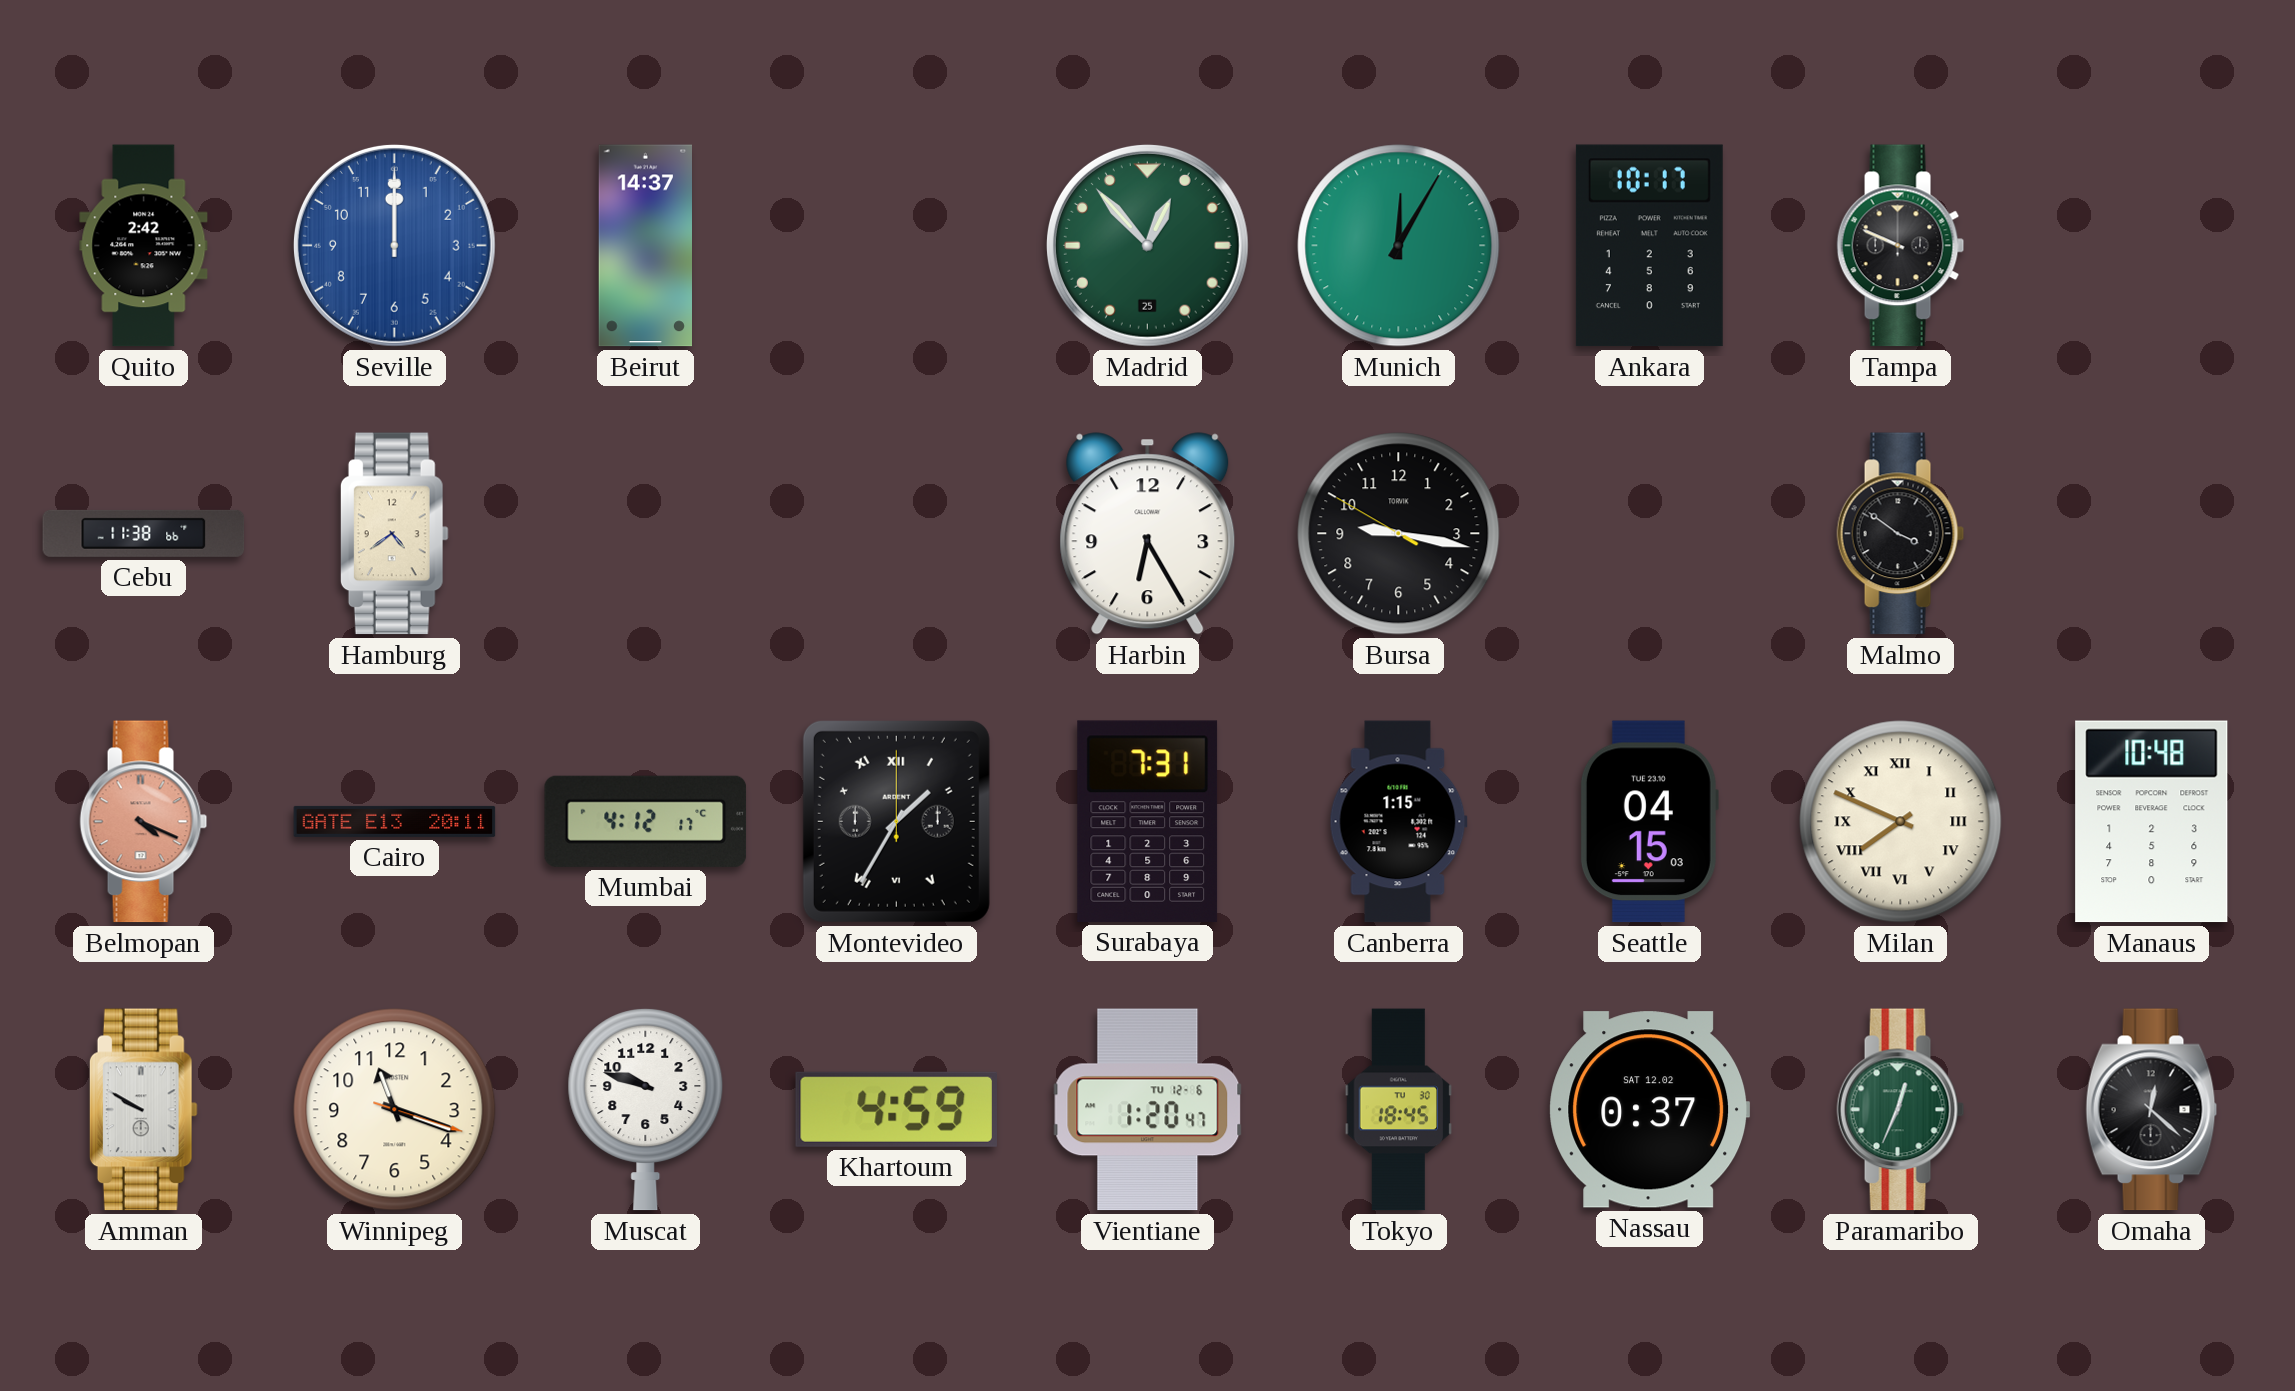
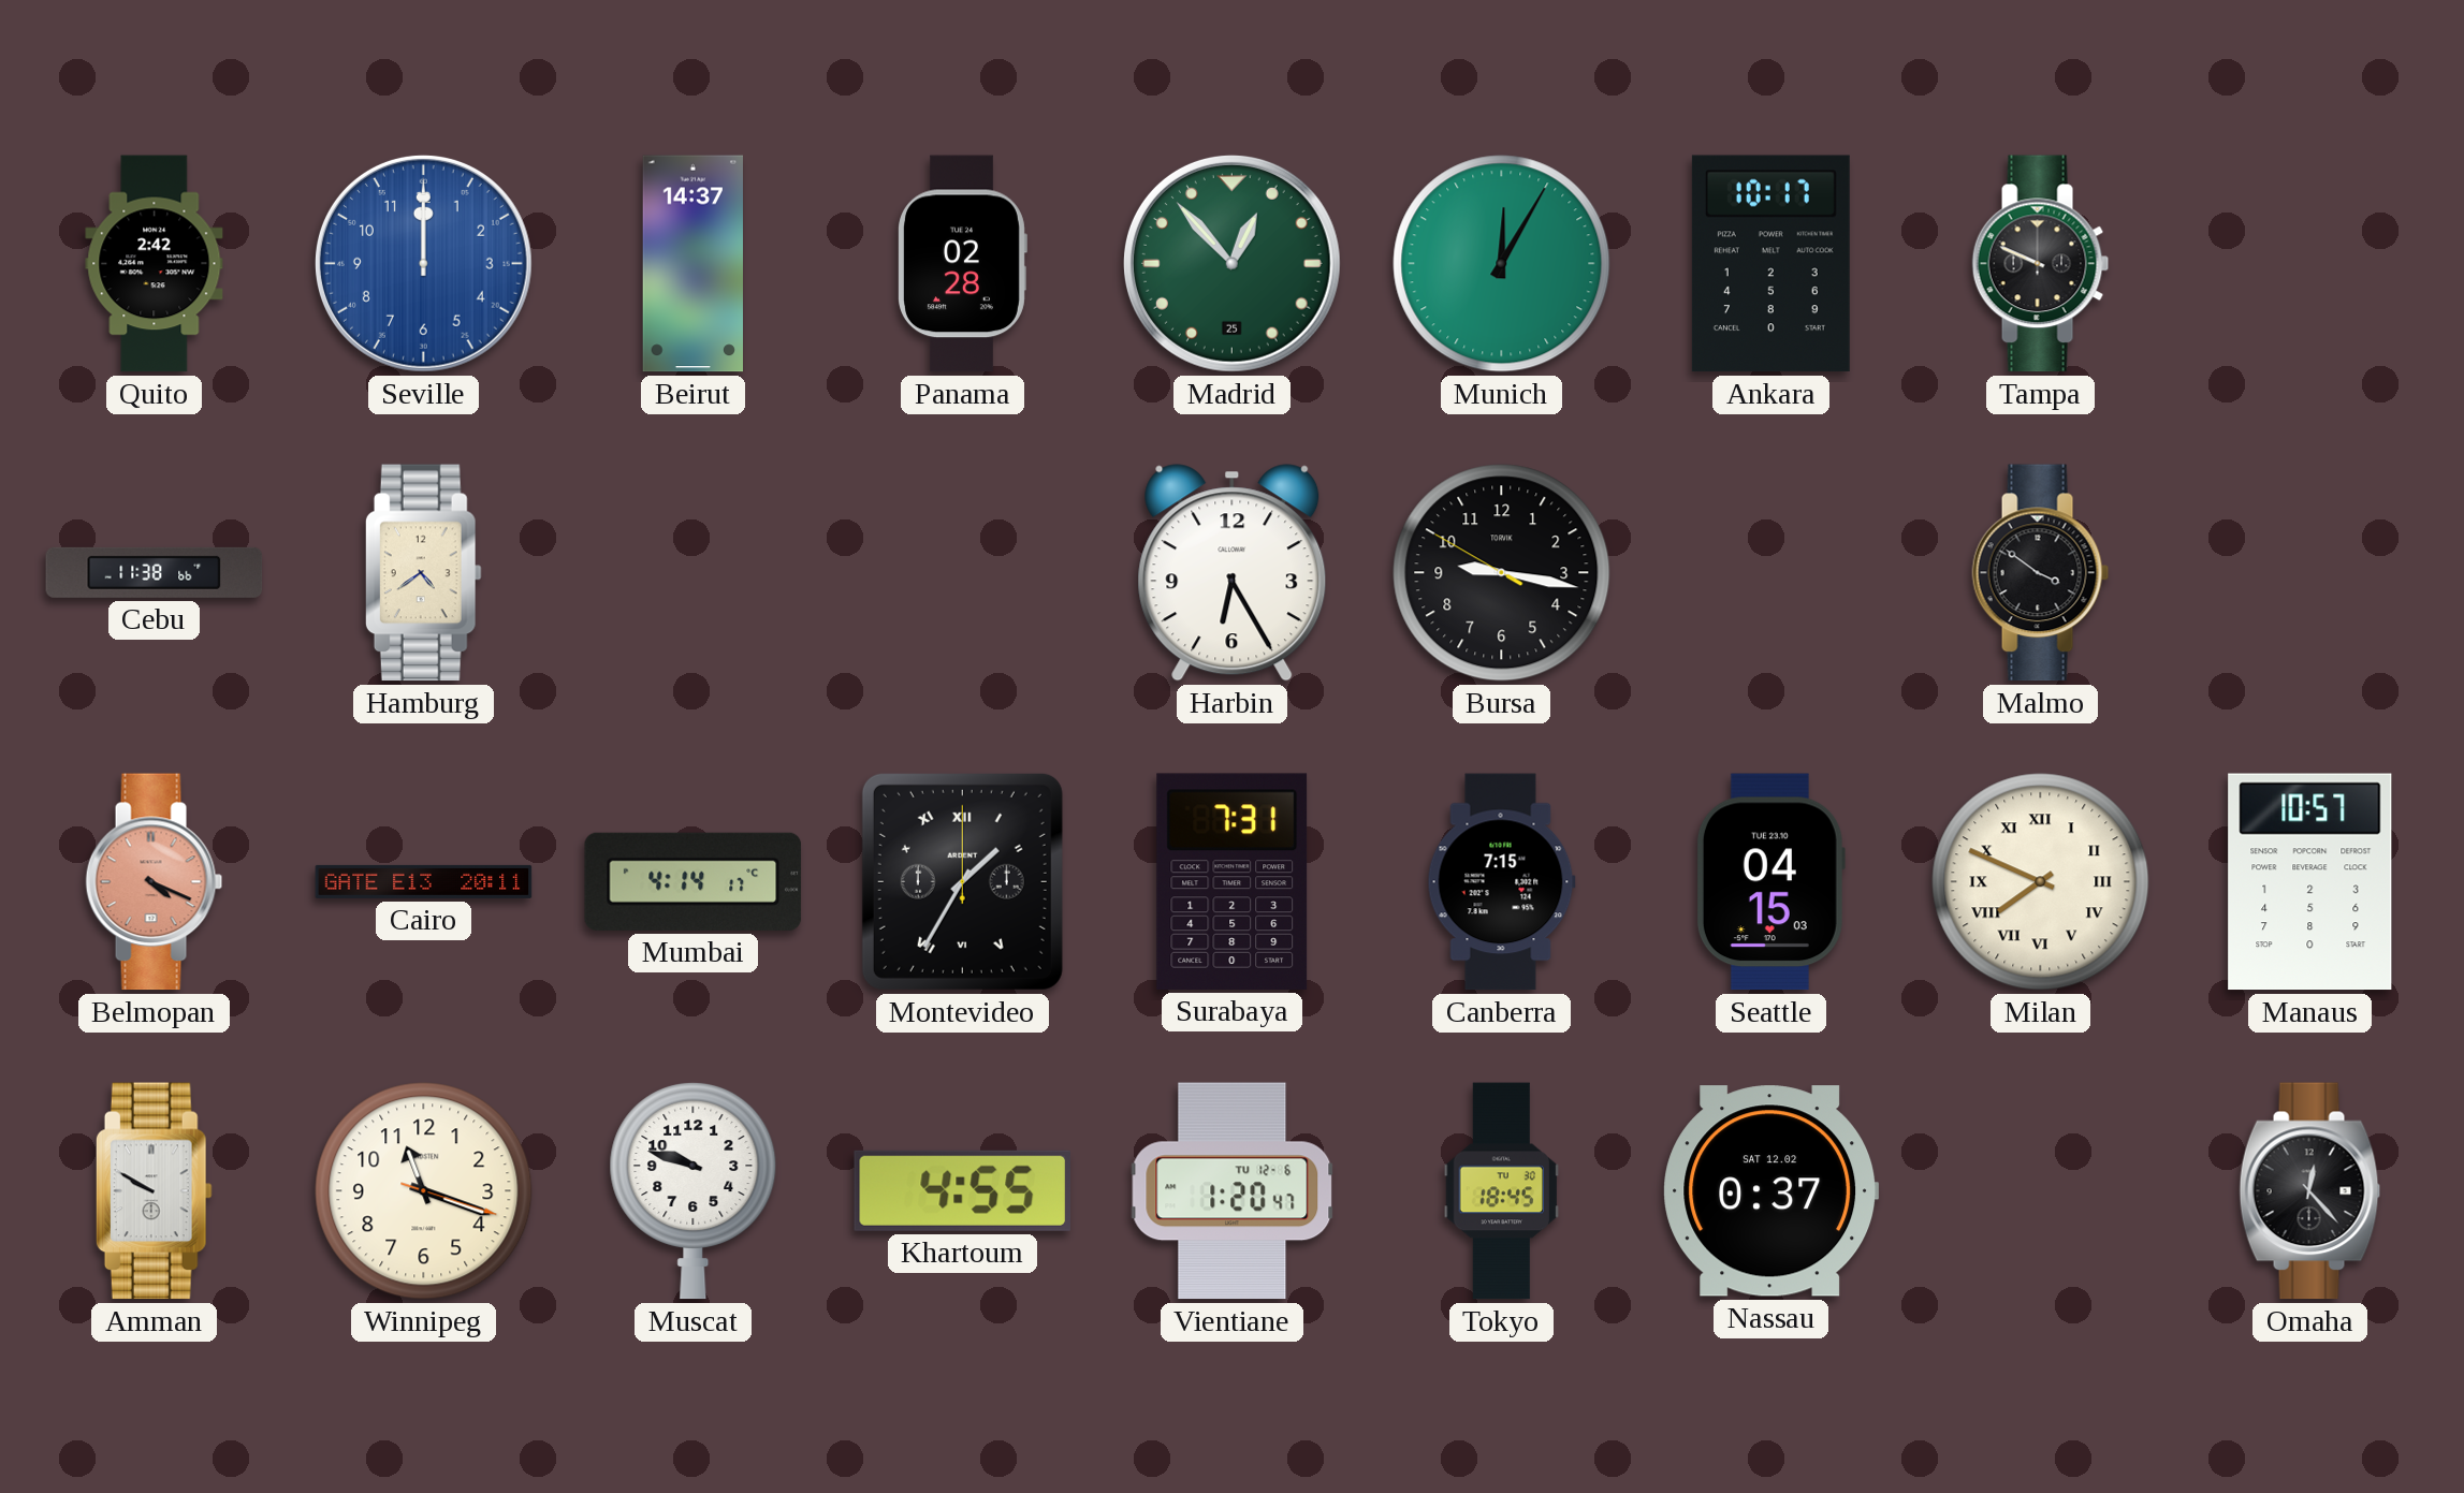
Panama: none -> 02:28
Mumbai: 4:12 -> 4:14
Canberra: 1:15 -> 7:15
Manaus: 10:48 -> 10:57
Khartoum: 4:59 -> 4:55
Paramaribo: 12:34 -> none
Omaha: 12:22 -> 12:23
